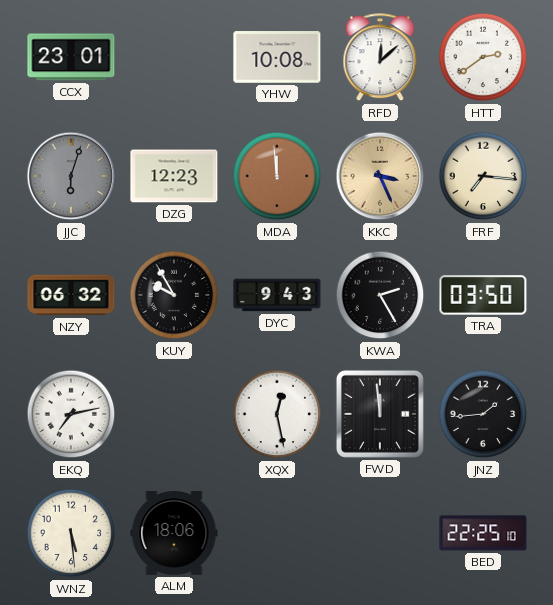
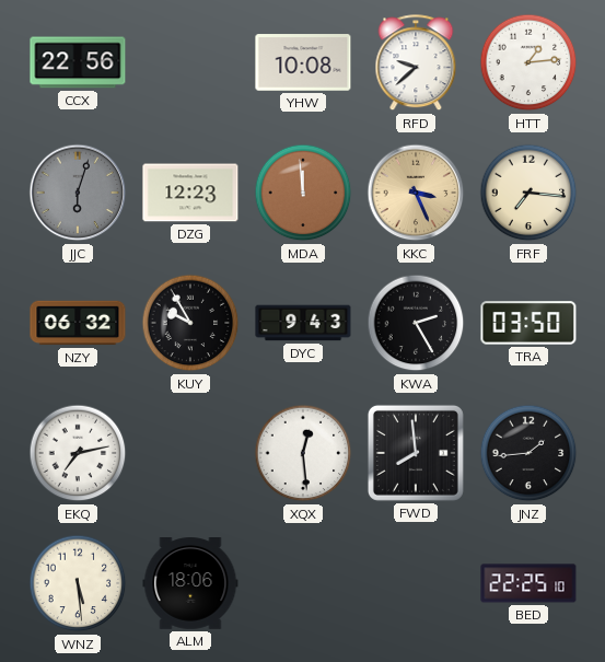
CCX: 23:01 -> 22:56
RFD: 12:08 -> 9:38
HTT: 2:39 -> 1:14
XQX: 12:28 -> 12:29
FWD: 11:59 -> 7:59
